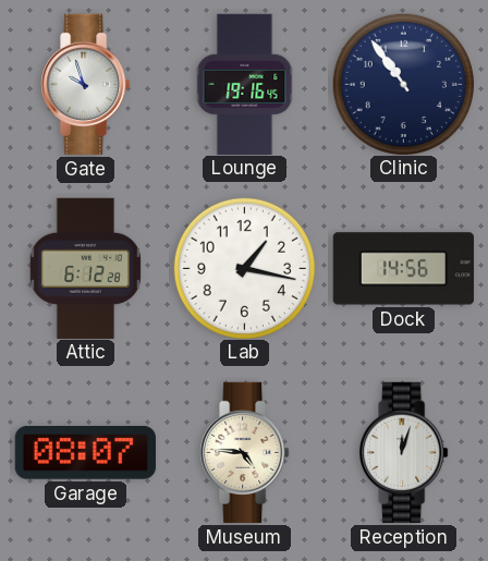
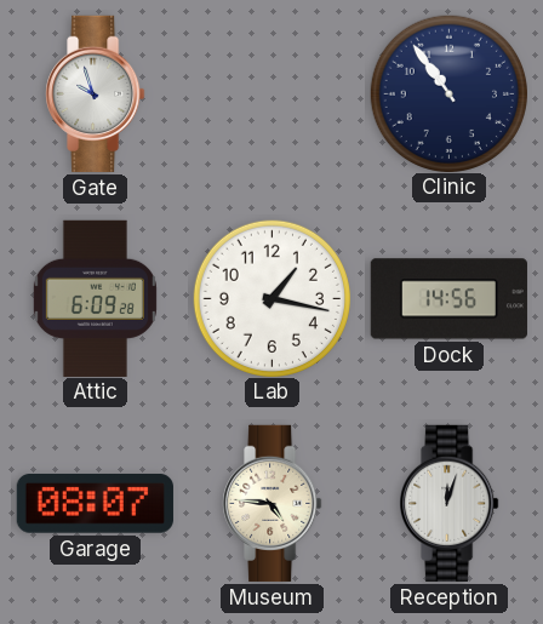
Lounge: 19:16 -> none
Attic: 6:12 -> 6:09
